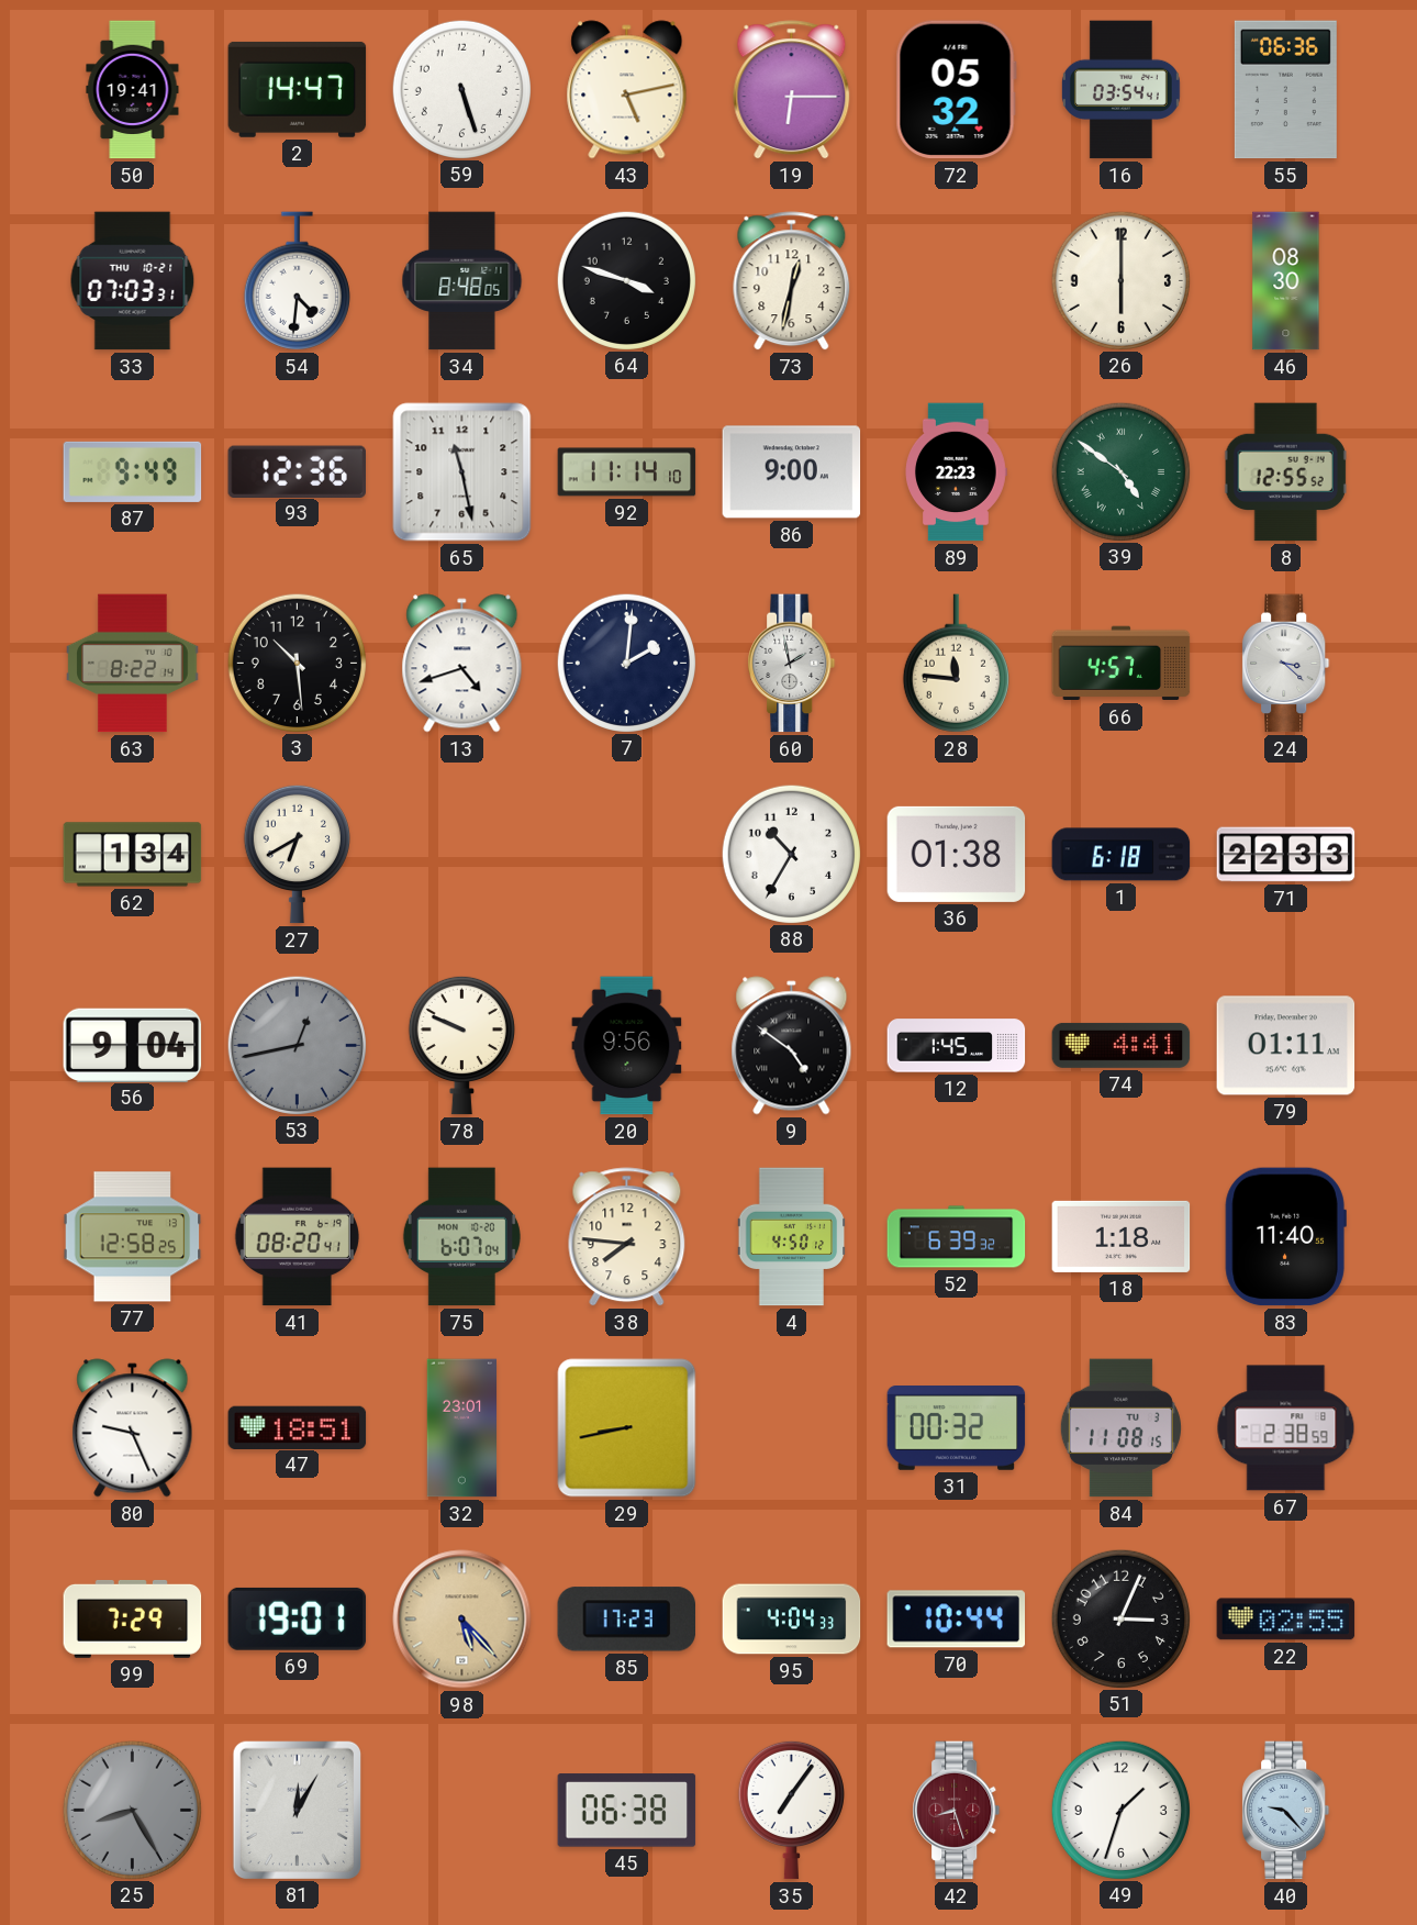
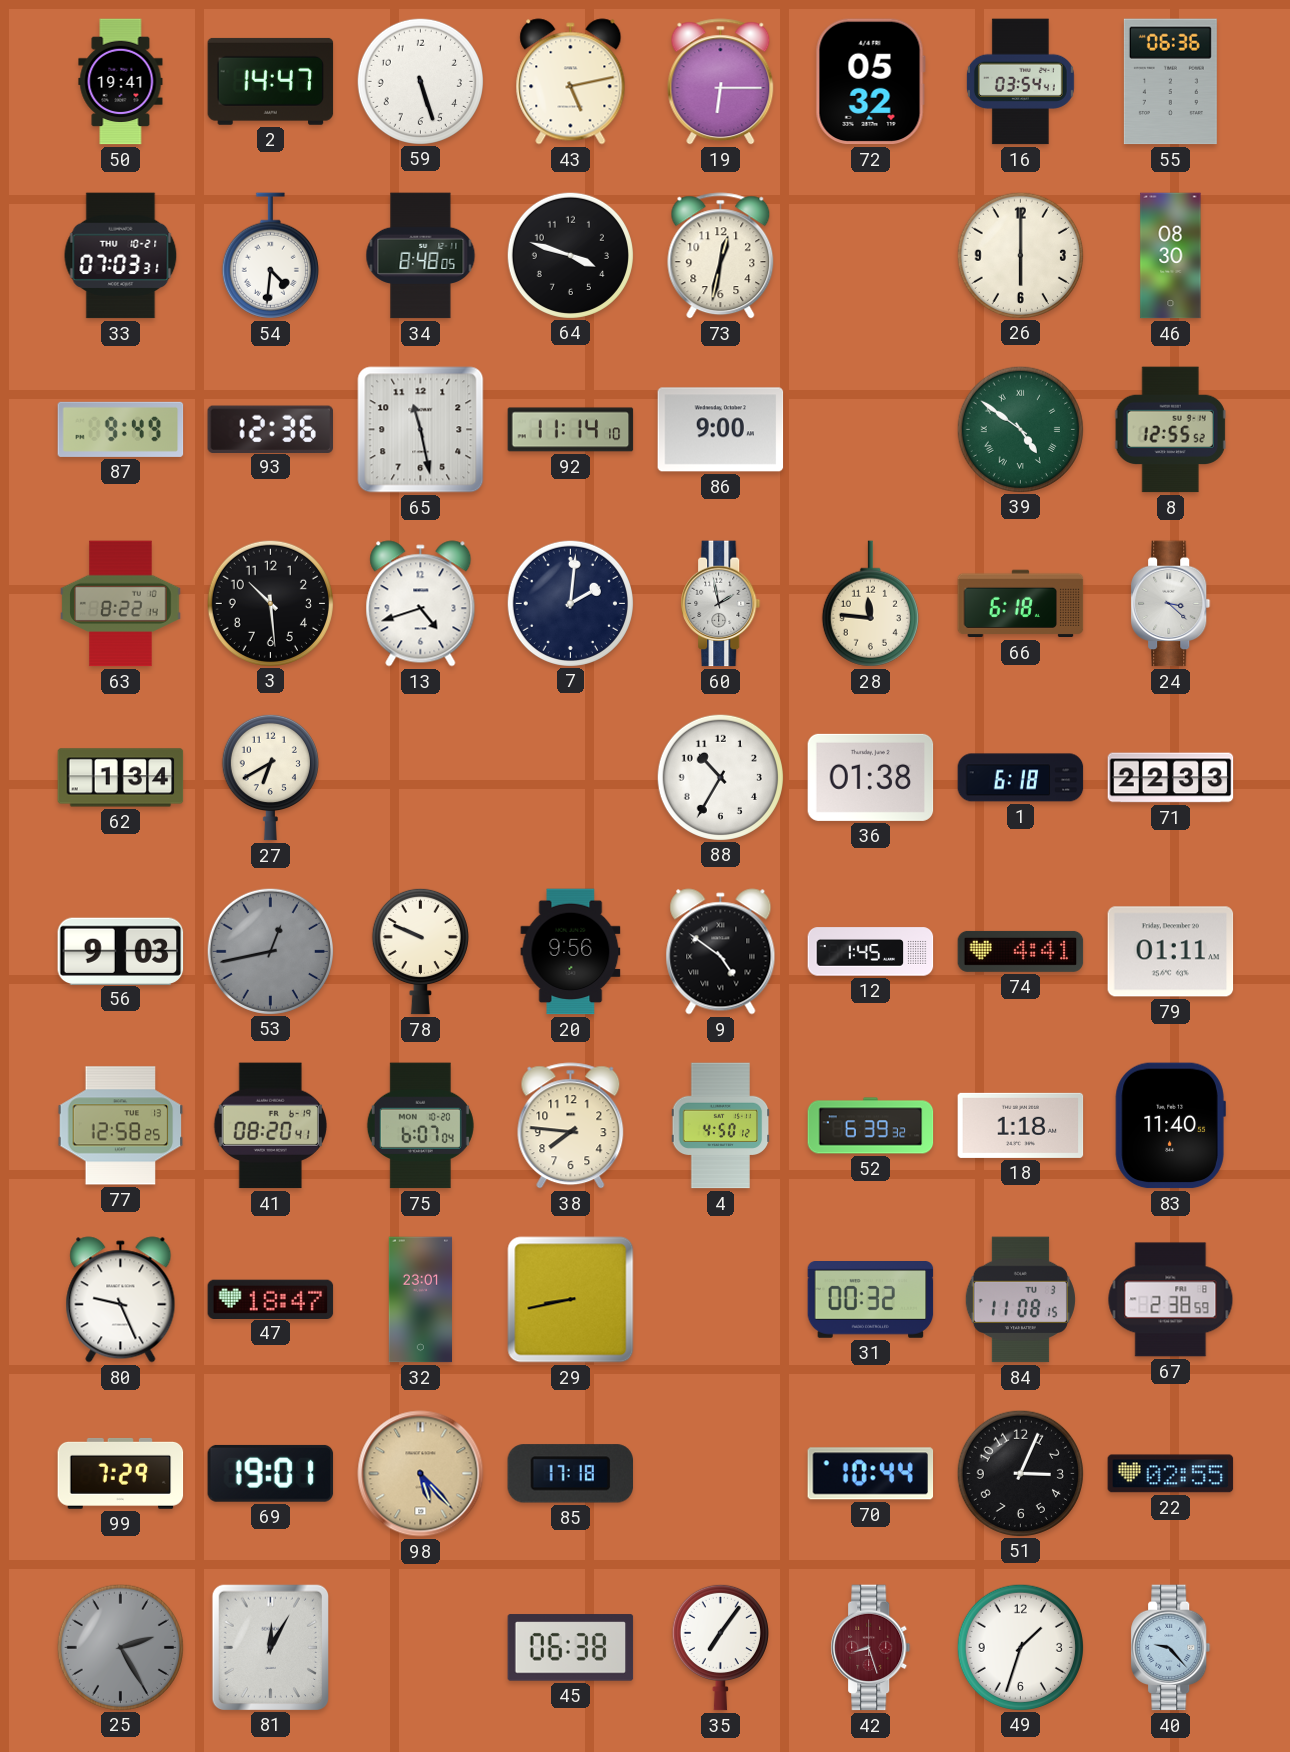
89: 22:23 -> none
66: 4:57 -> 6:18
56: 9:04 -> 9:03
47: 18:51 -> 18:47
85: 17:23 -> 17:18
95: 4:04 -> none
25: 8:25 -> 2:25
